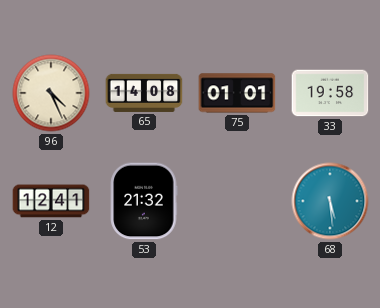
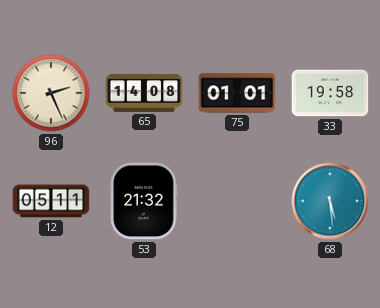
96: 4:26 -> 2:26
12: 12:41 -> 05:11
